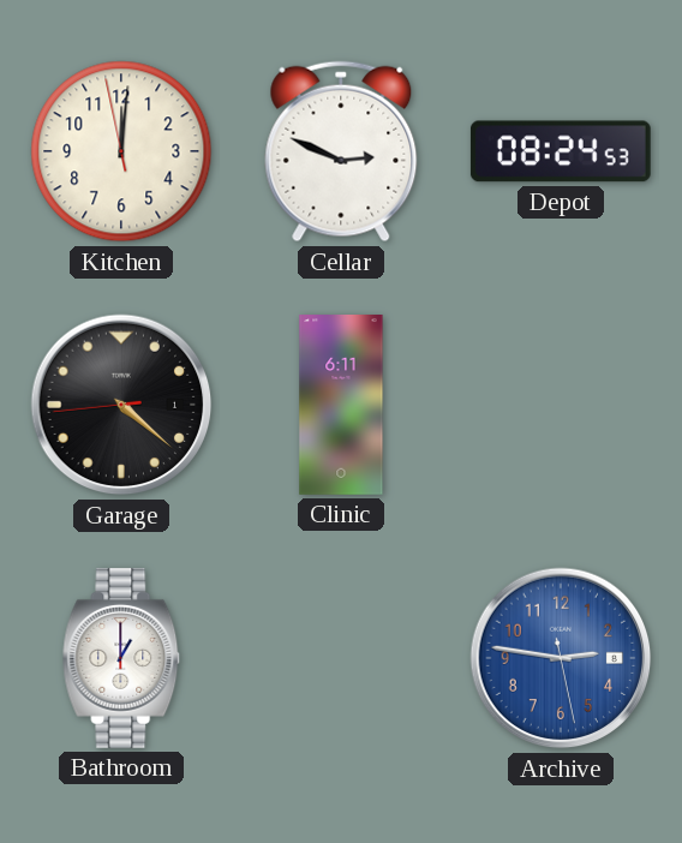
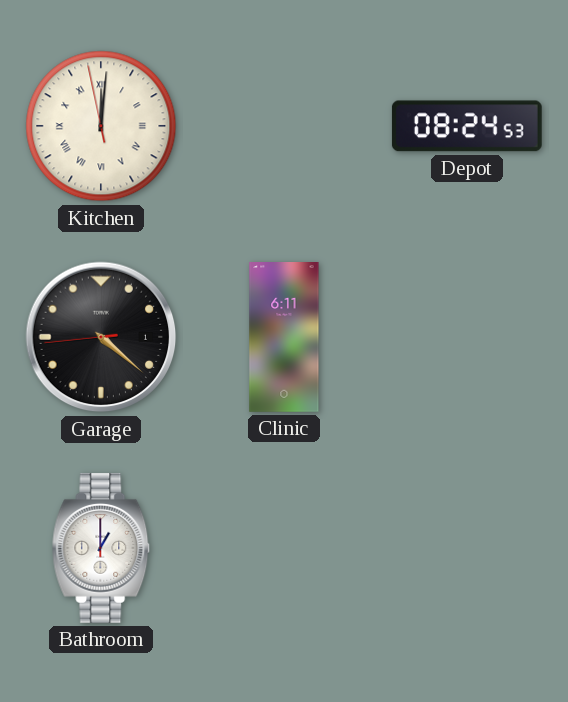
Kitchen numerals: Arabic -> Roman
Cellar: 2:49 -> none
Archive: 2:46 -> none
